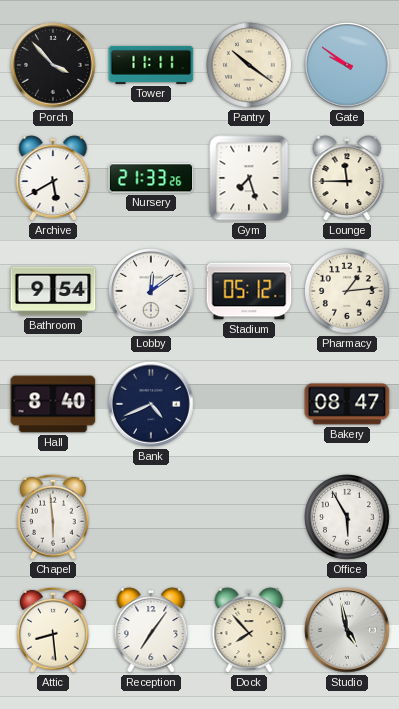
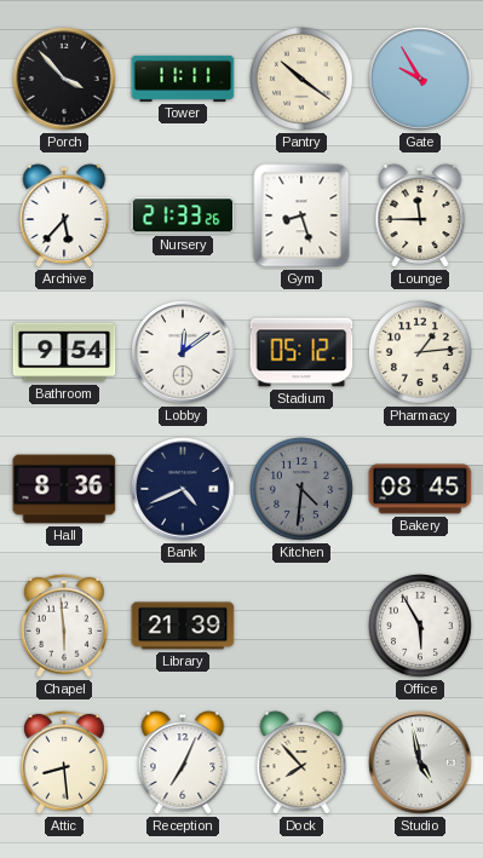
Gate: 9:51 -> 9:55
Archive: 5:40 -> 5:37
Gym: 7:27 -> 8:27
Hall: 8:40 -> 8:36
Kitchen: none -> 4:31
Bakery: 08:47 -> 08:45
Library: none -> 21:39
Reception: 7:06 -> 7:04
